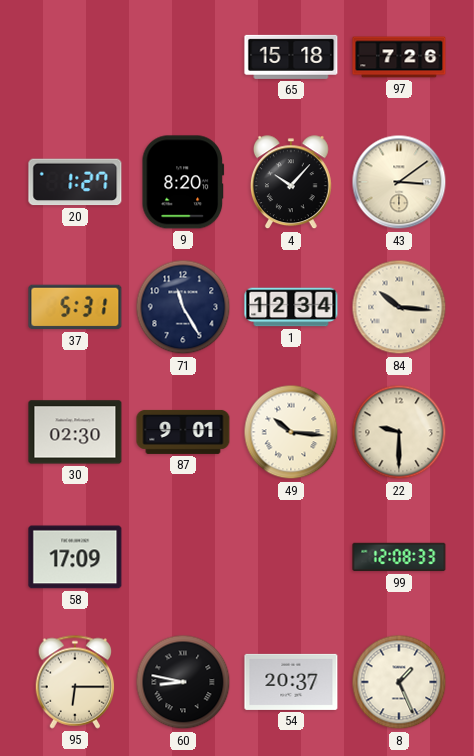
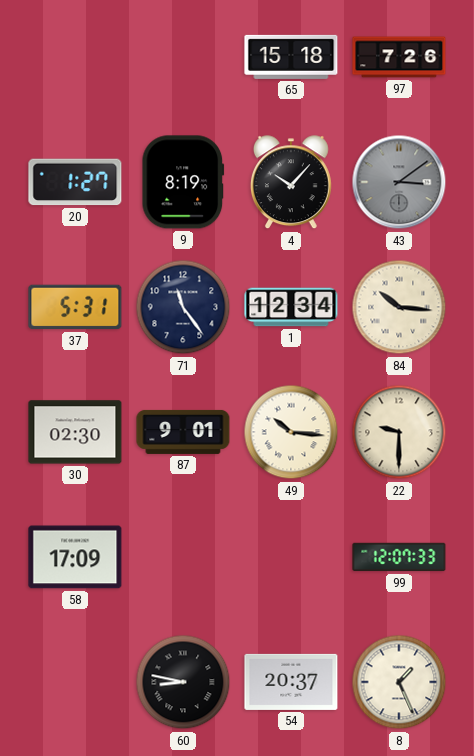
9: 8:20 -> 8:19
43 dial: cream -> grey
71: 11:25 -> 11:24
99: 12:08 -> 12:07
95: 6:15 -> none
